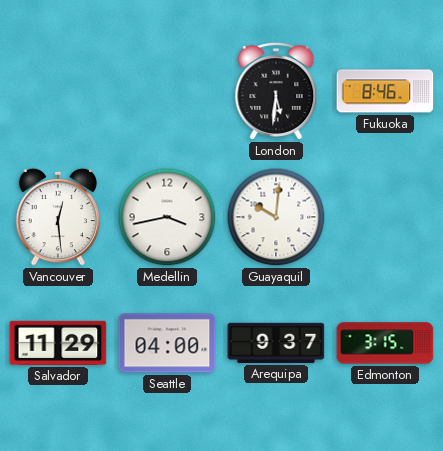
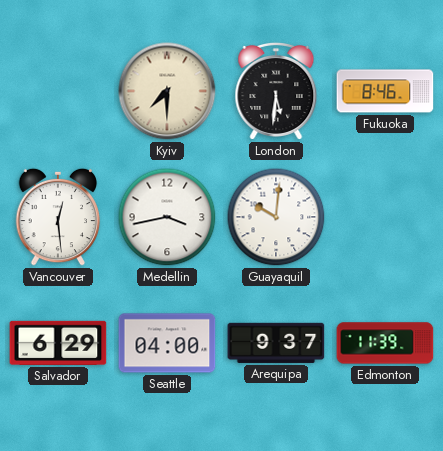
Kyiv: none -> 7:30
Salvador: 11:29 -> 6:29
Edmonton: 3:15 -> 11:39
